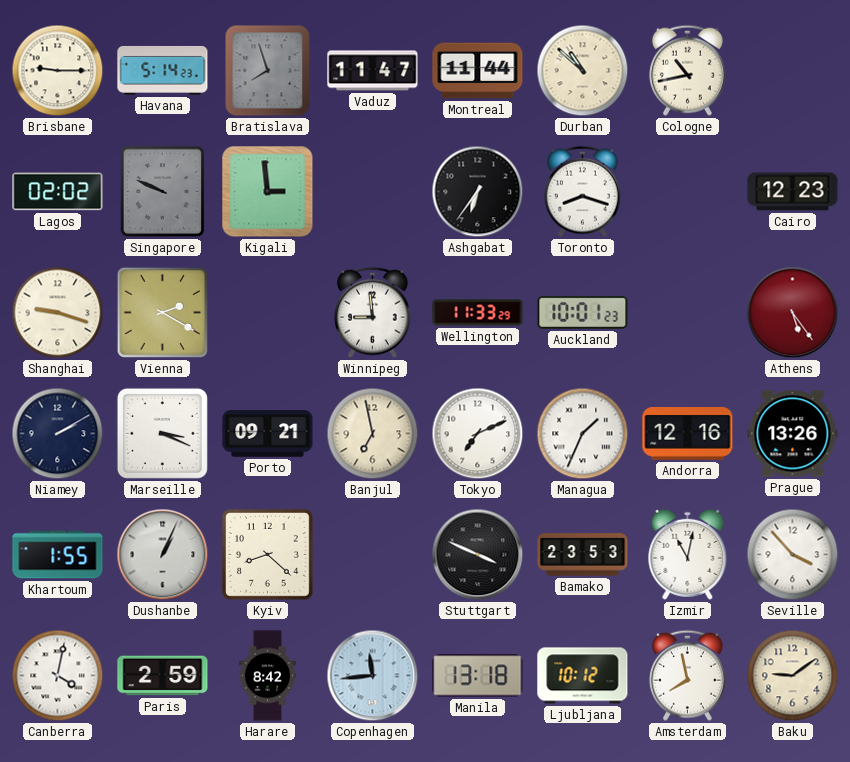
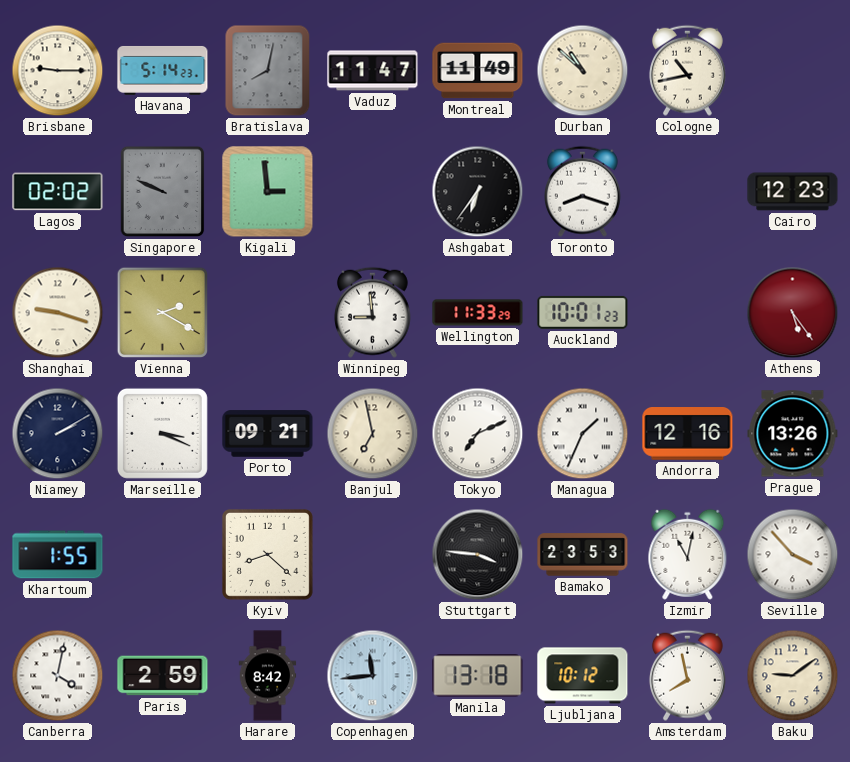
Bratislava: 7:57 -> 8:02
Montreal: 11:44 -> 11:49
Dushanbe: 1:04 -> none
Stuttgart: 3:49 -> 3:46
